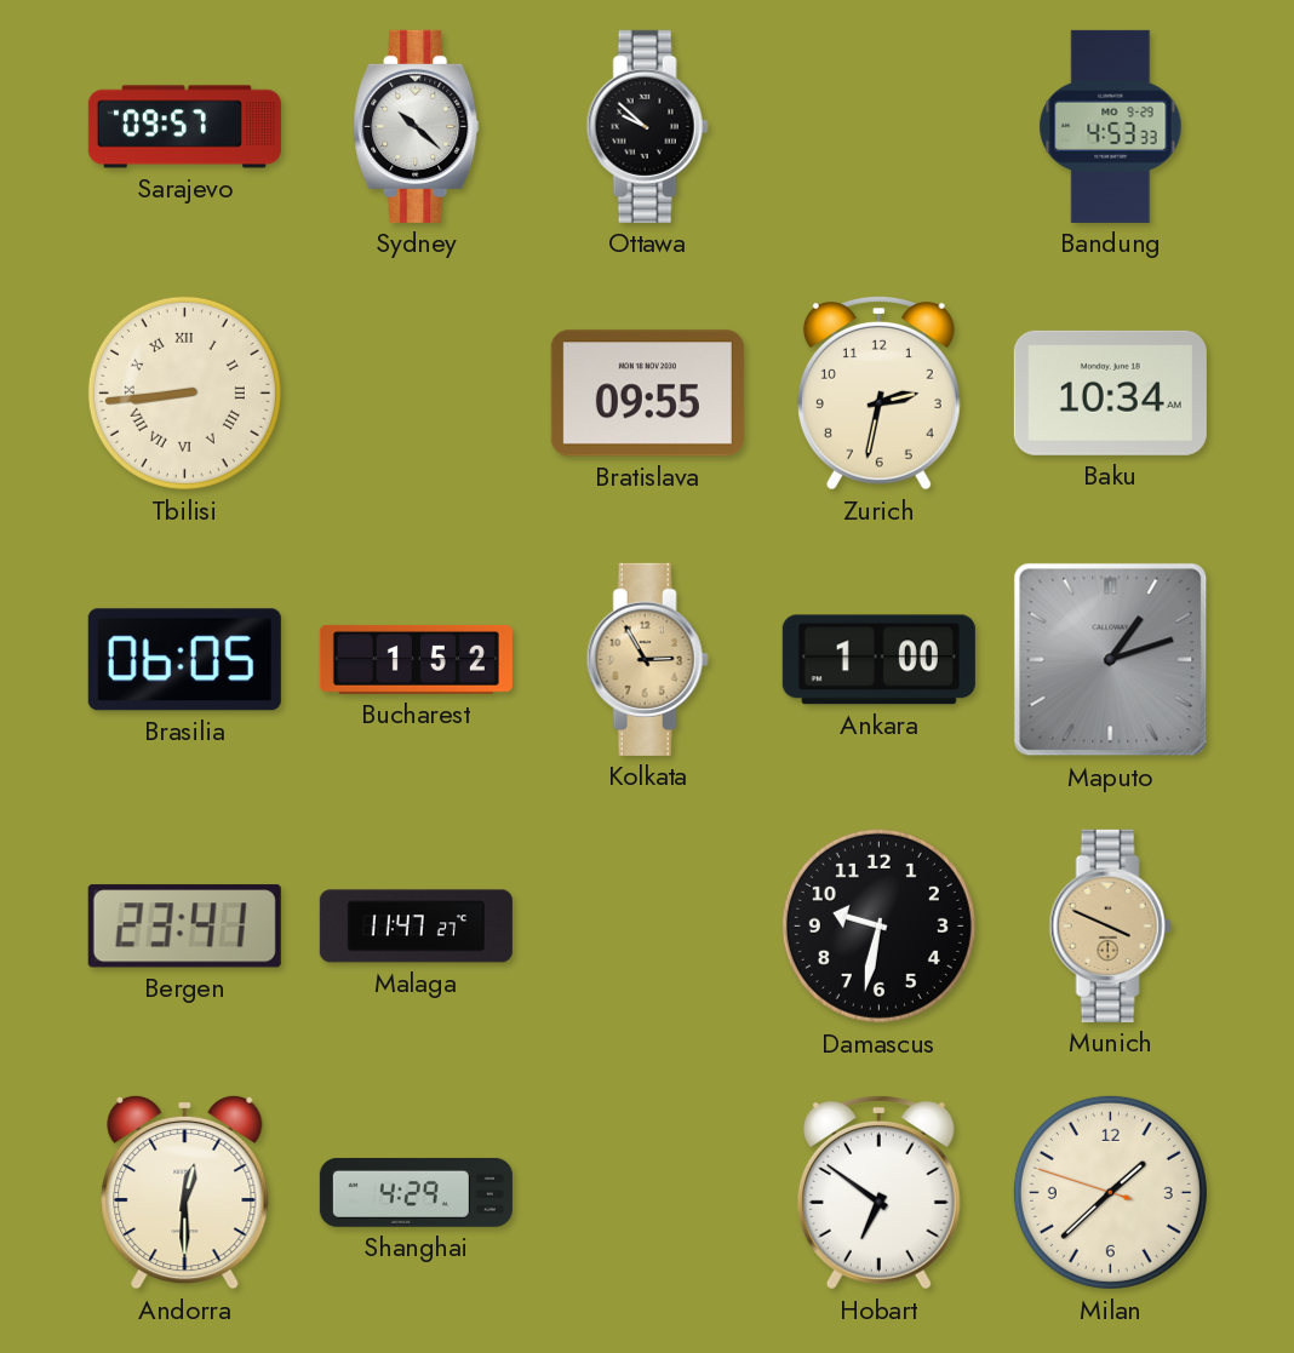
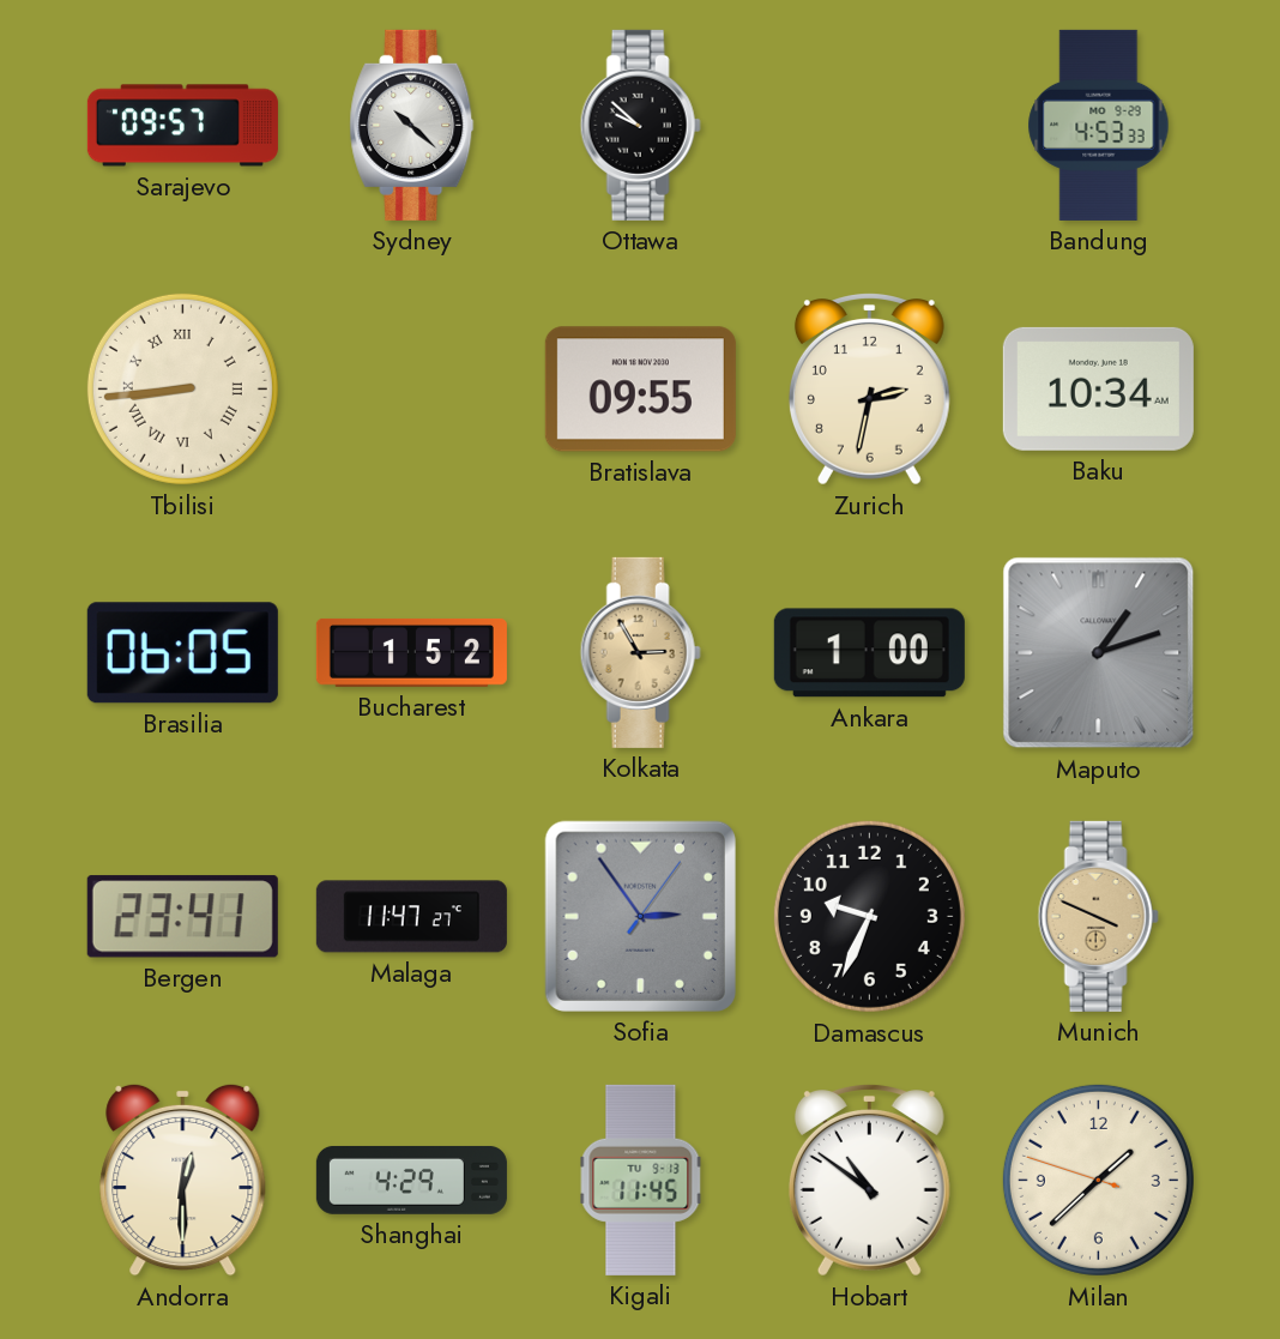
Sofia: none -> 2:54
Damascus: 9:32 -> 9:34
Kigali: none -> 11:45
Hobart: 6:51 -> 10:51
